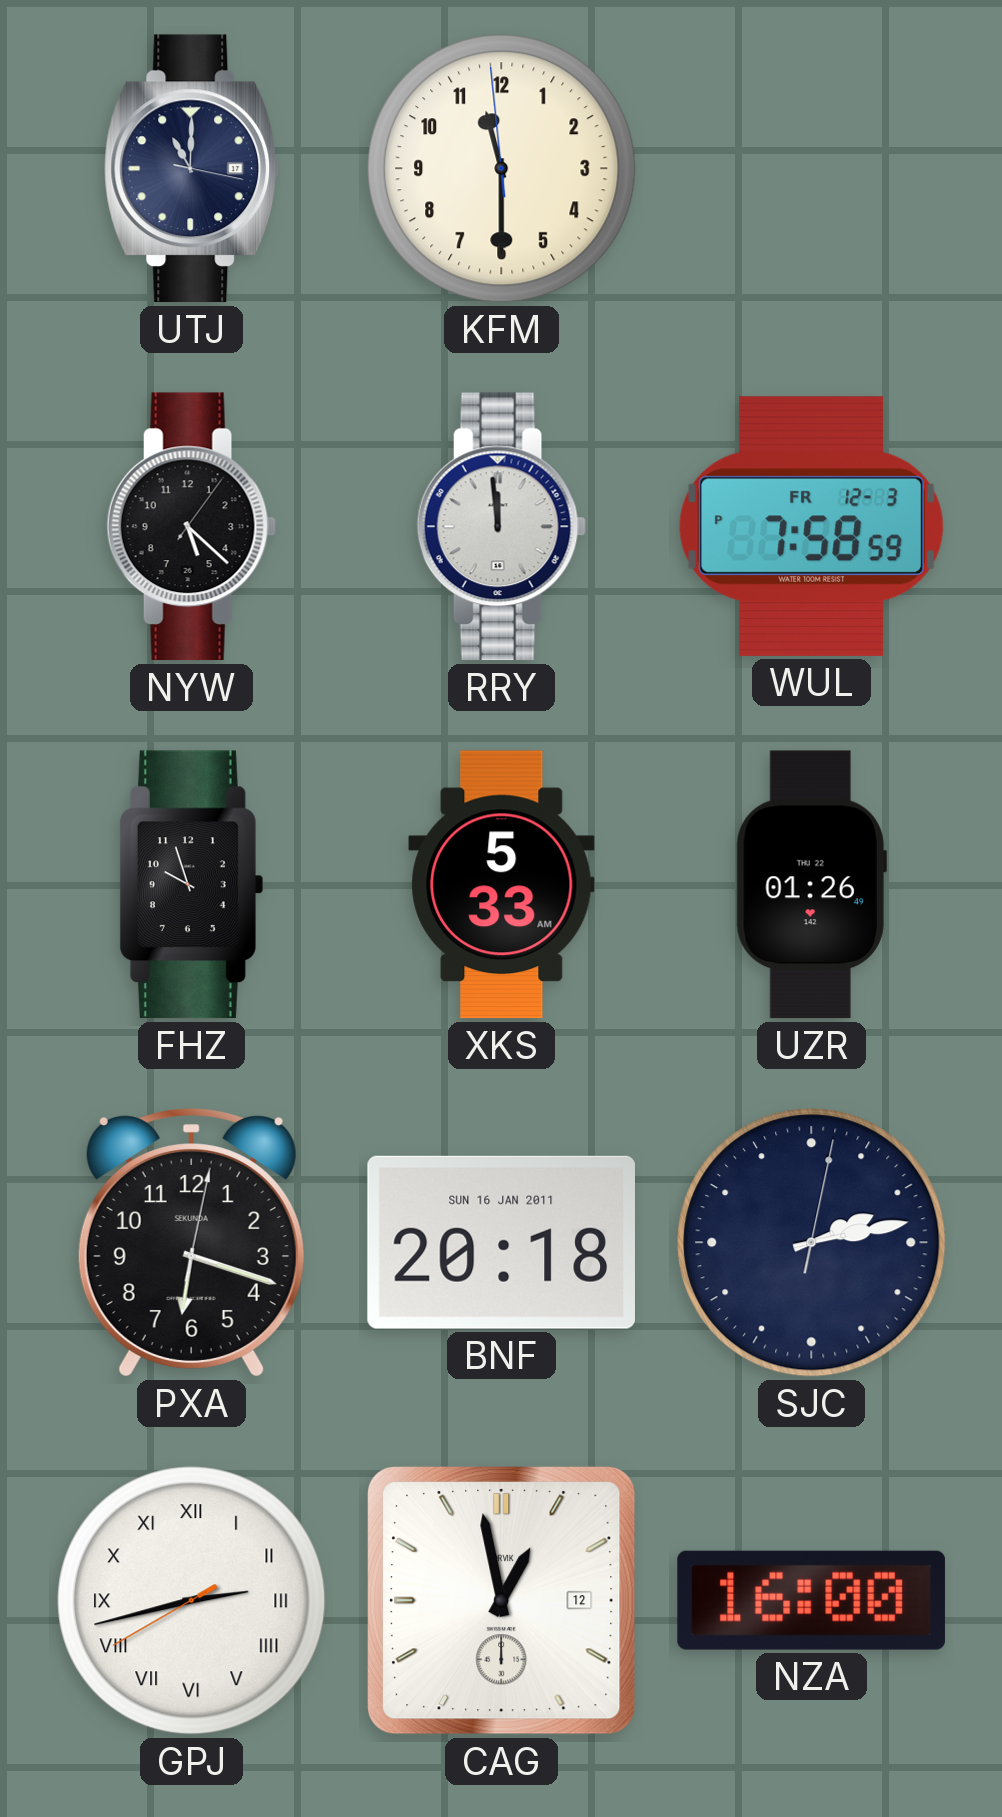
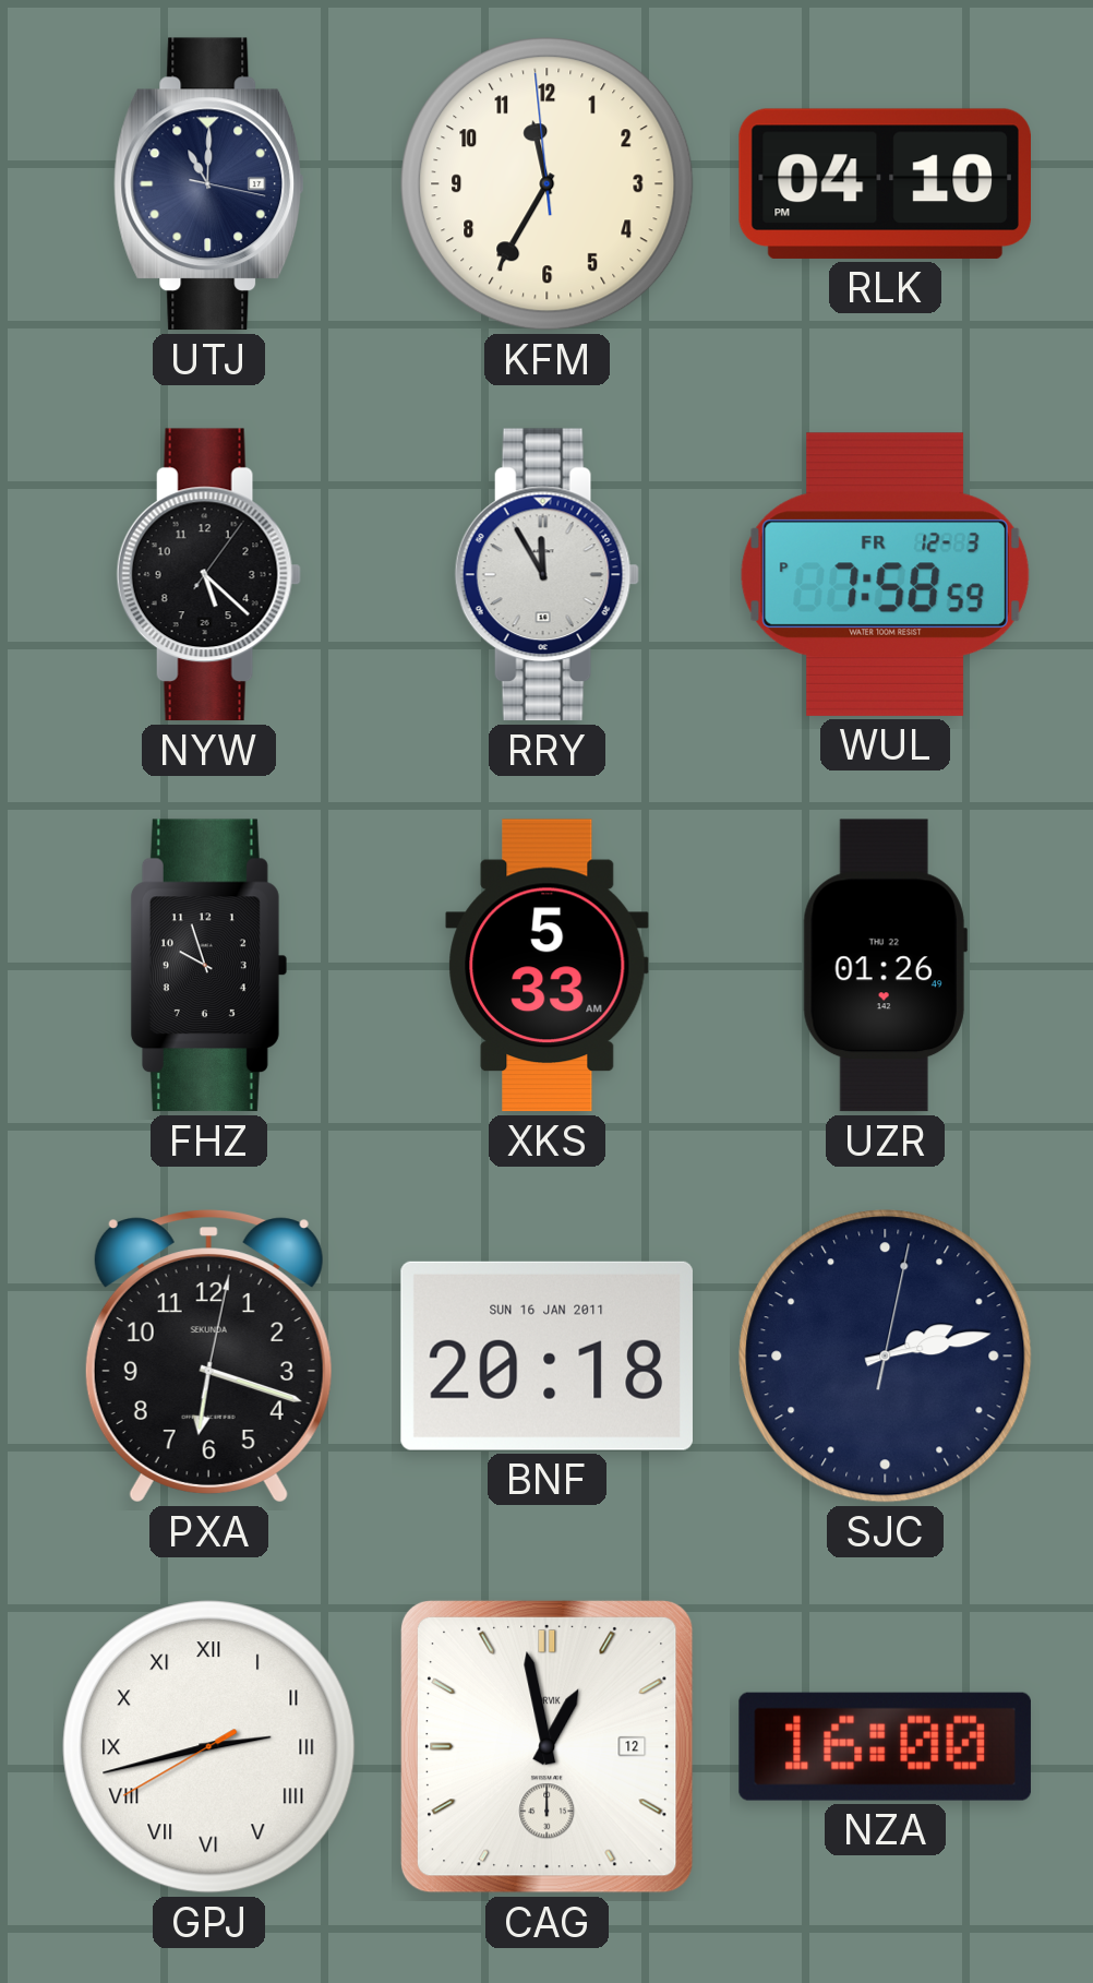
KFM: 11:29 -> 11:34
RLK: none -> 04:10
RRY: 11:59 -> 11:55
